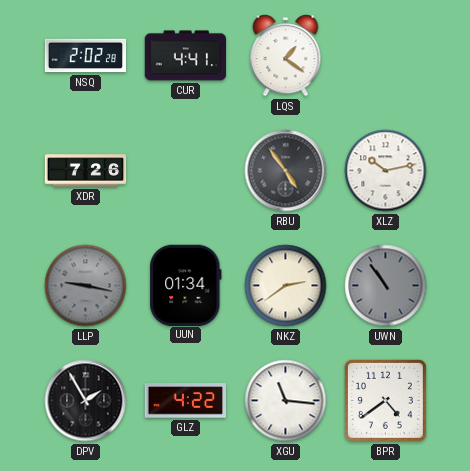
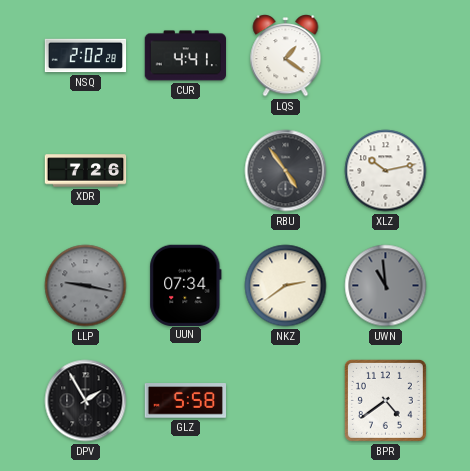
UUN: 01:34 -> 07:34
UWN: 10:54 -> 10:59
GLZ: 4:22 -> 5:58
XGU: 11:16 -> none
